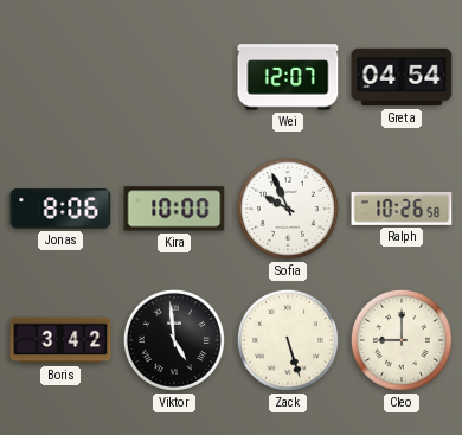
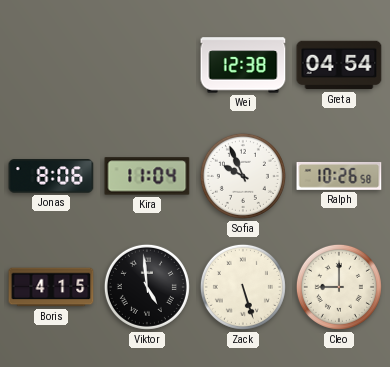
Wei: 12:07 -> 12:38
Kira: 10:00 -> 11:04
Boris: 3:42 -> 4:15
